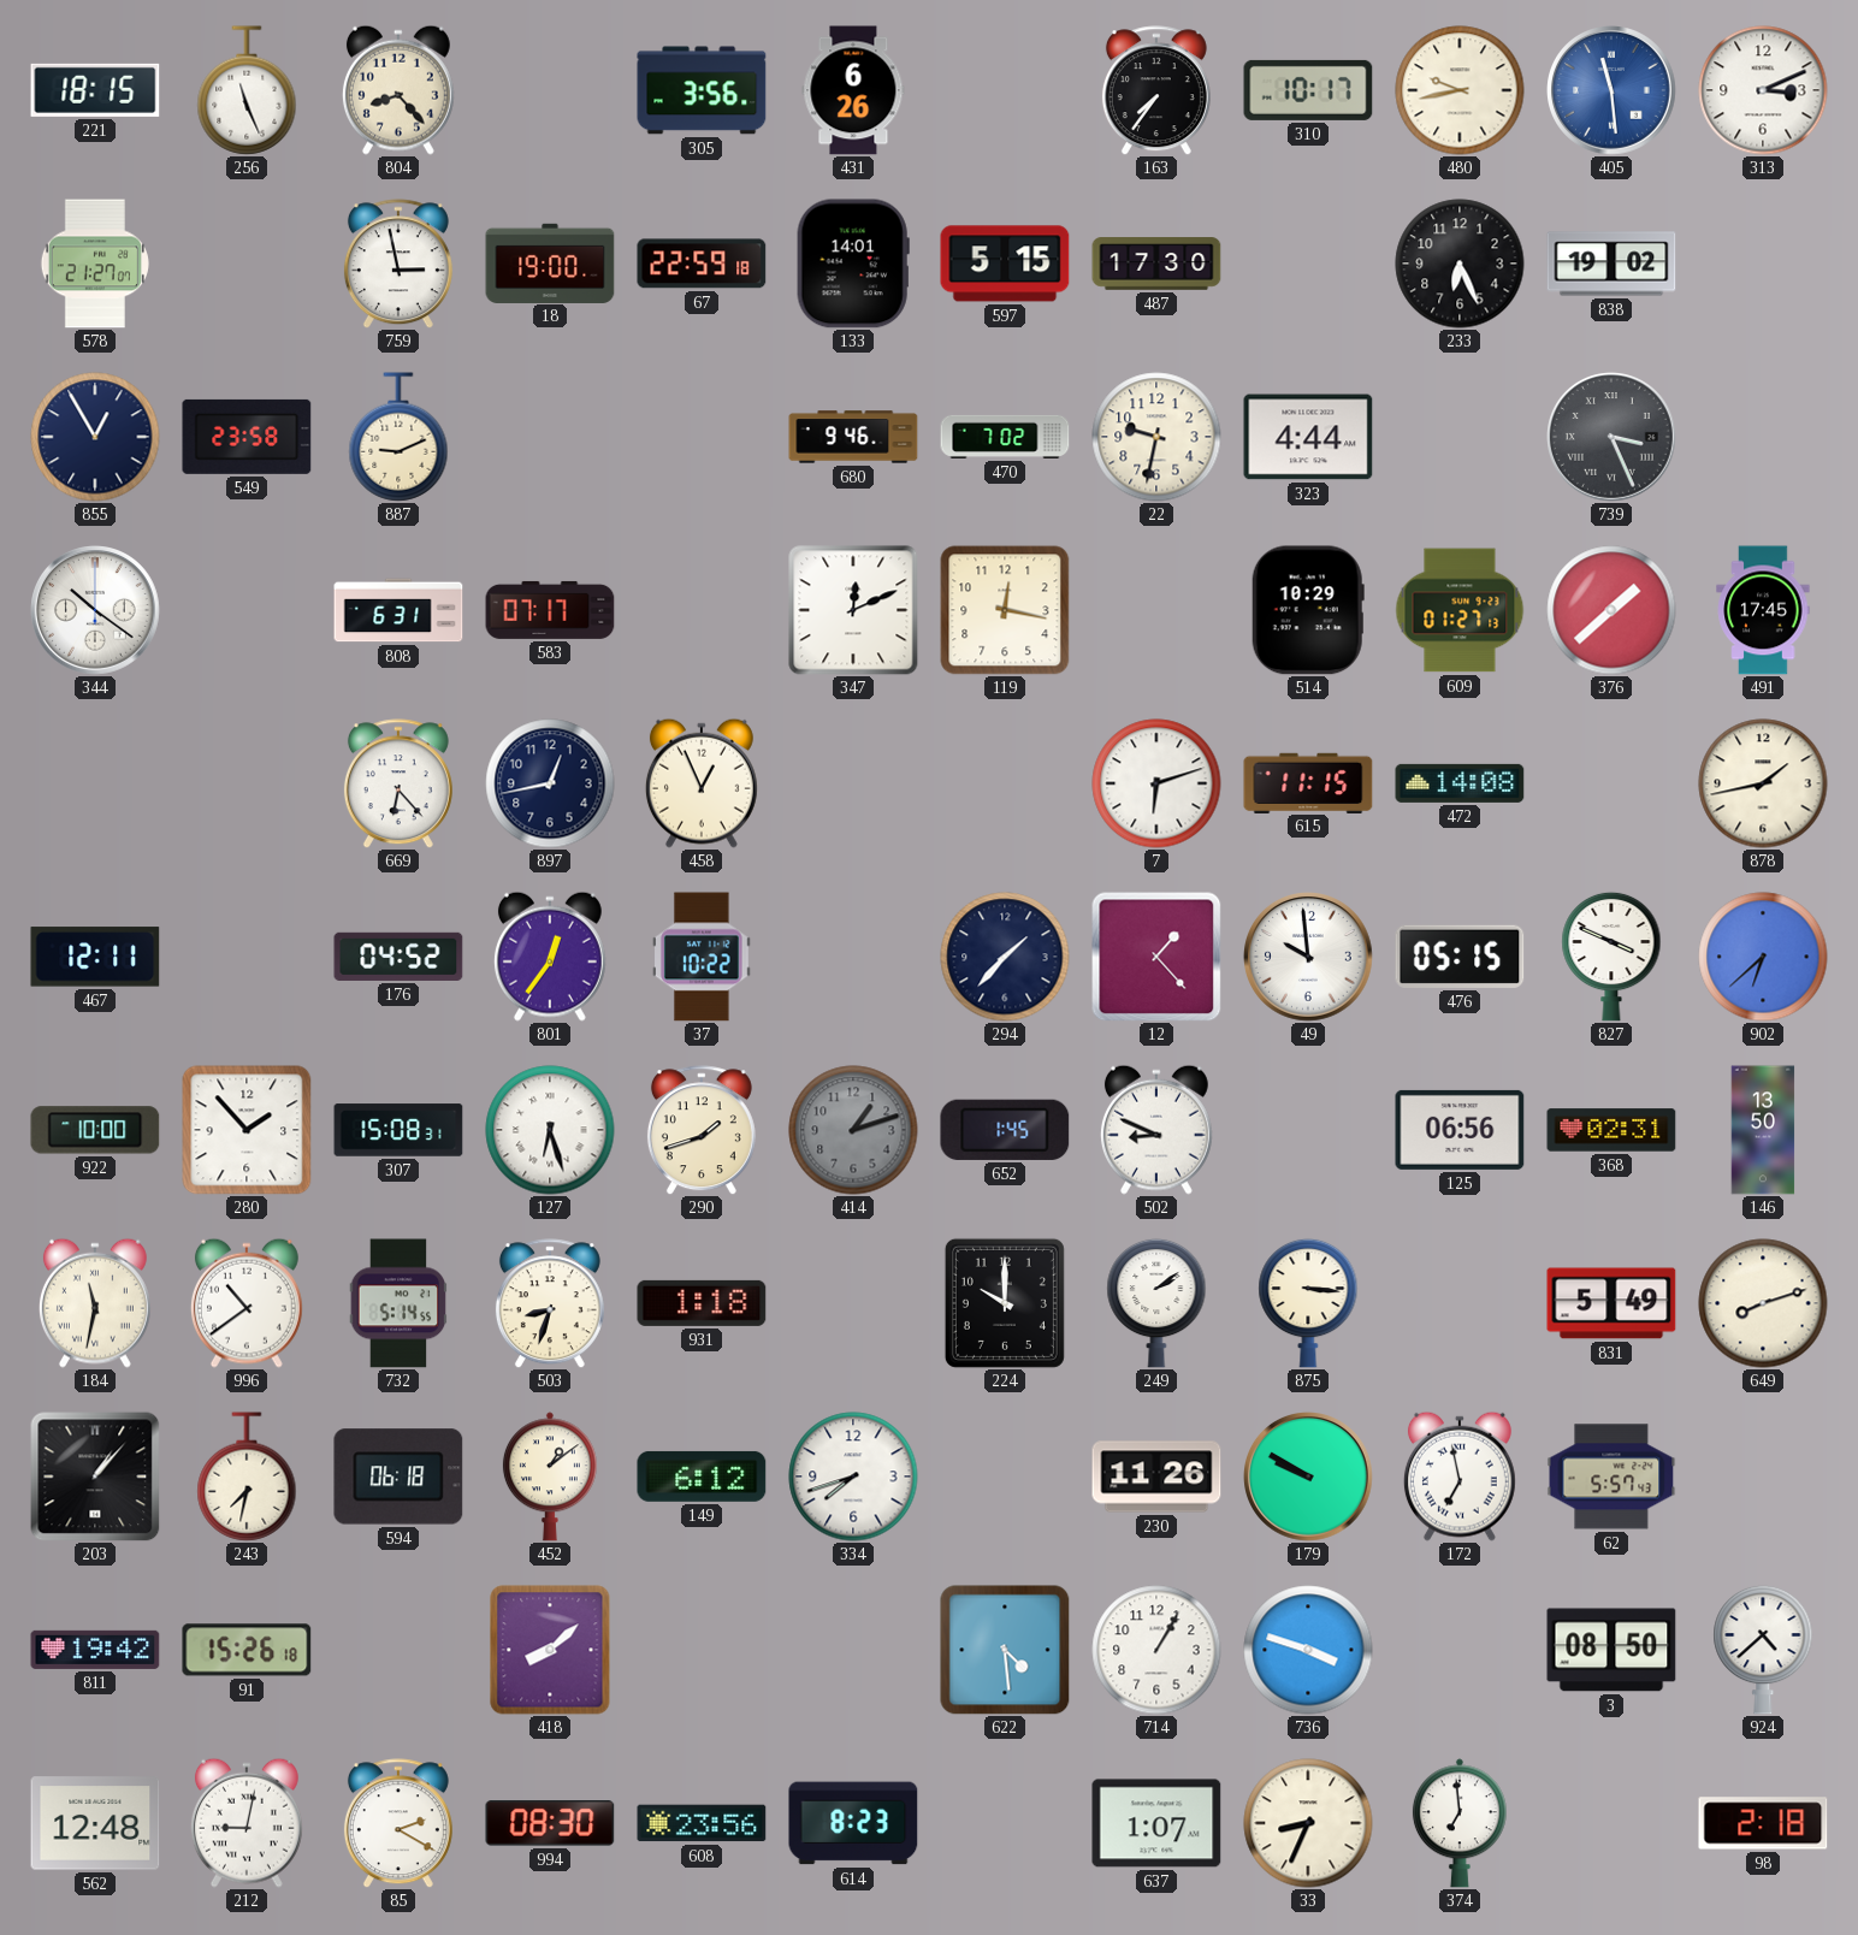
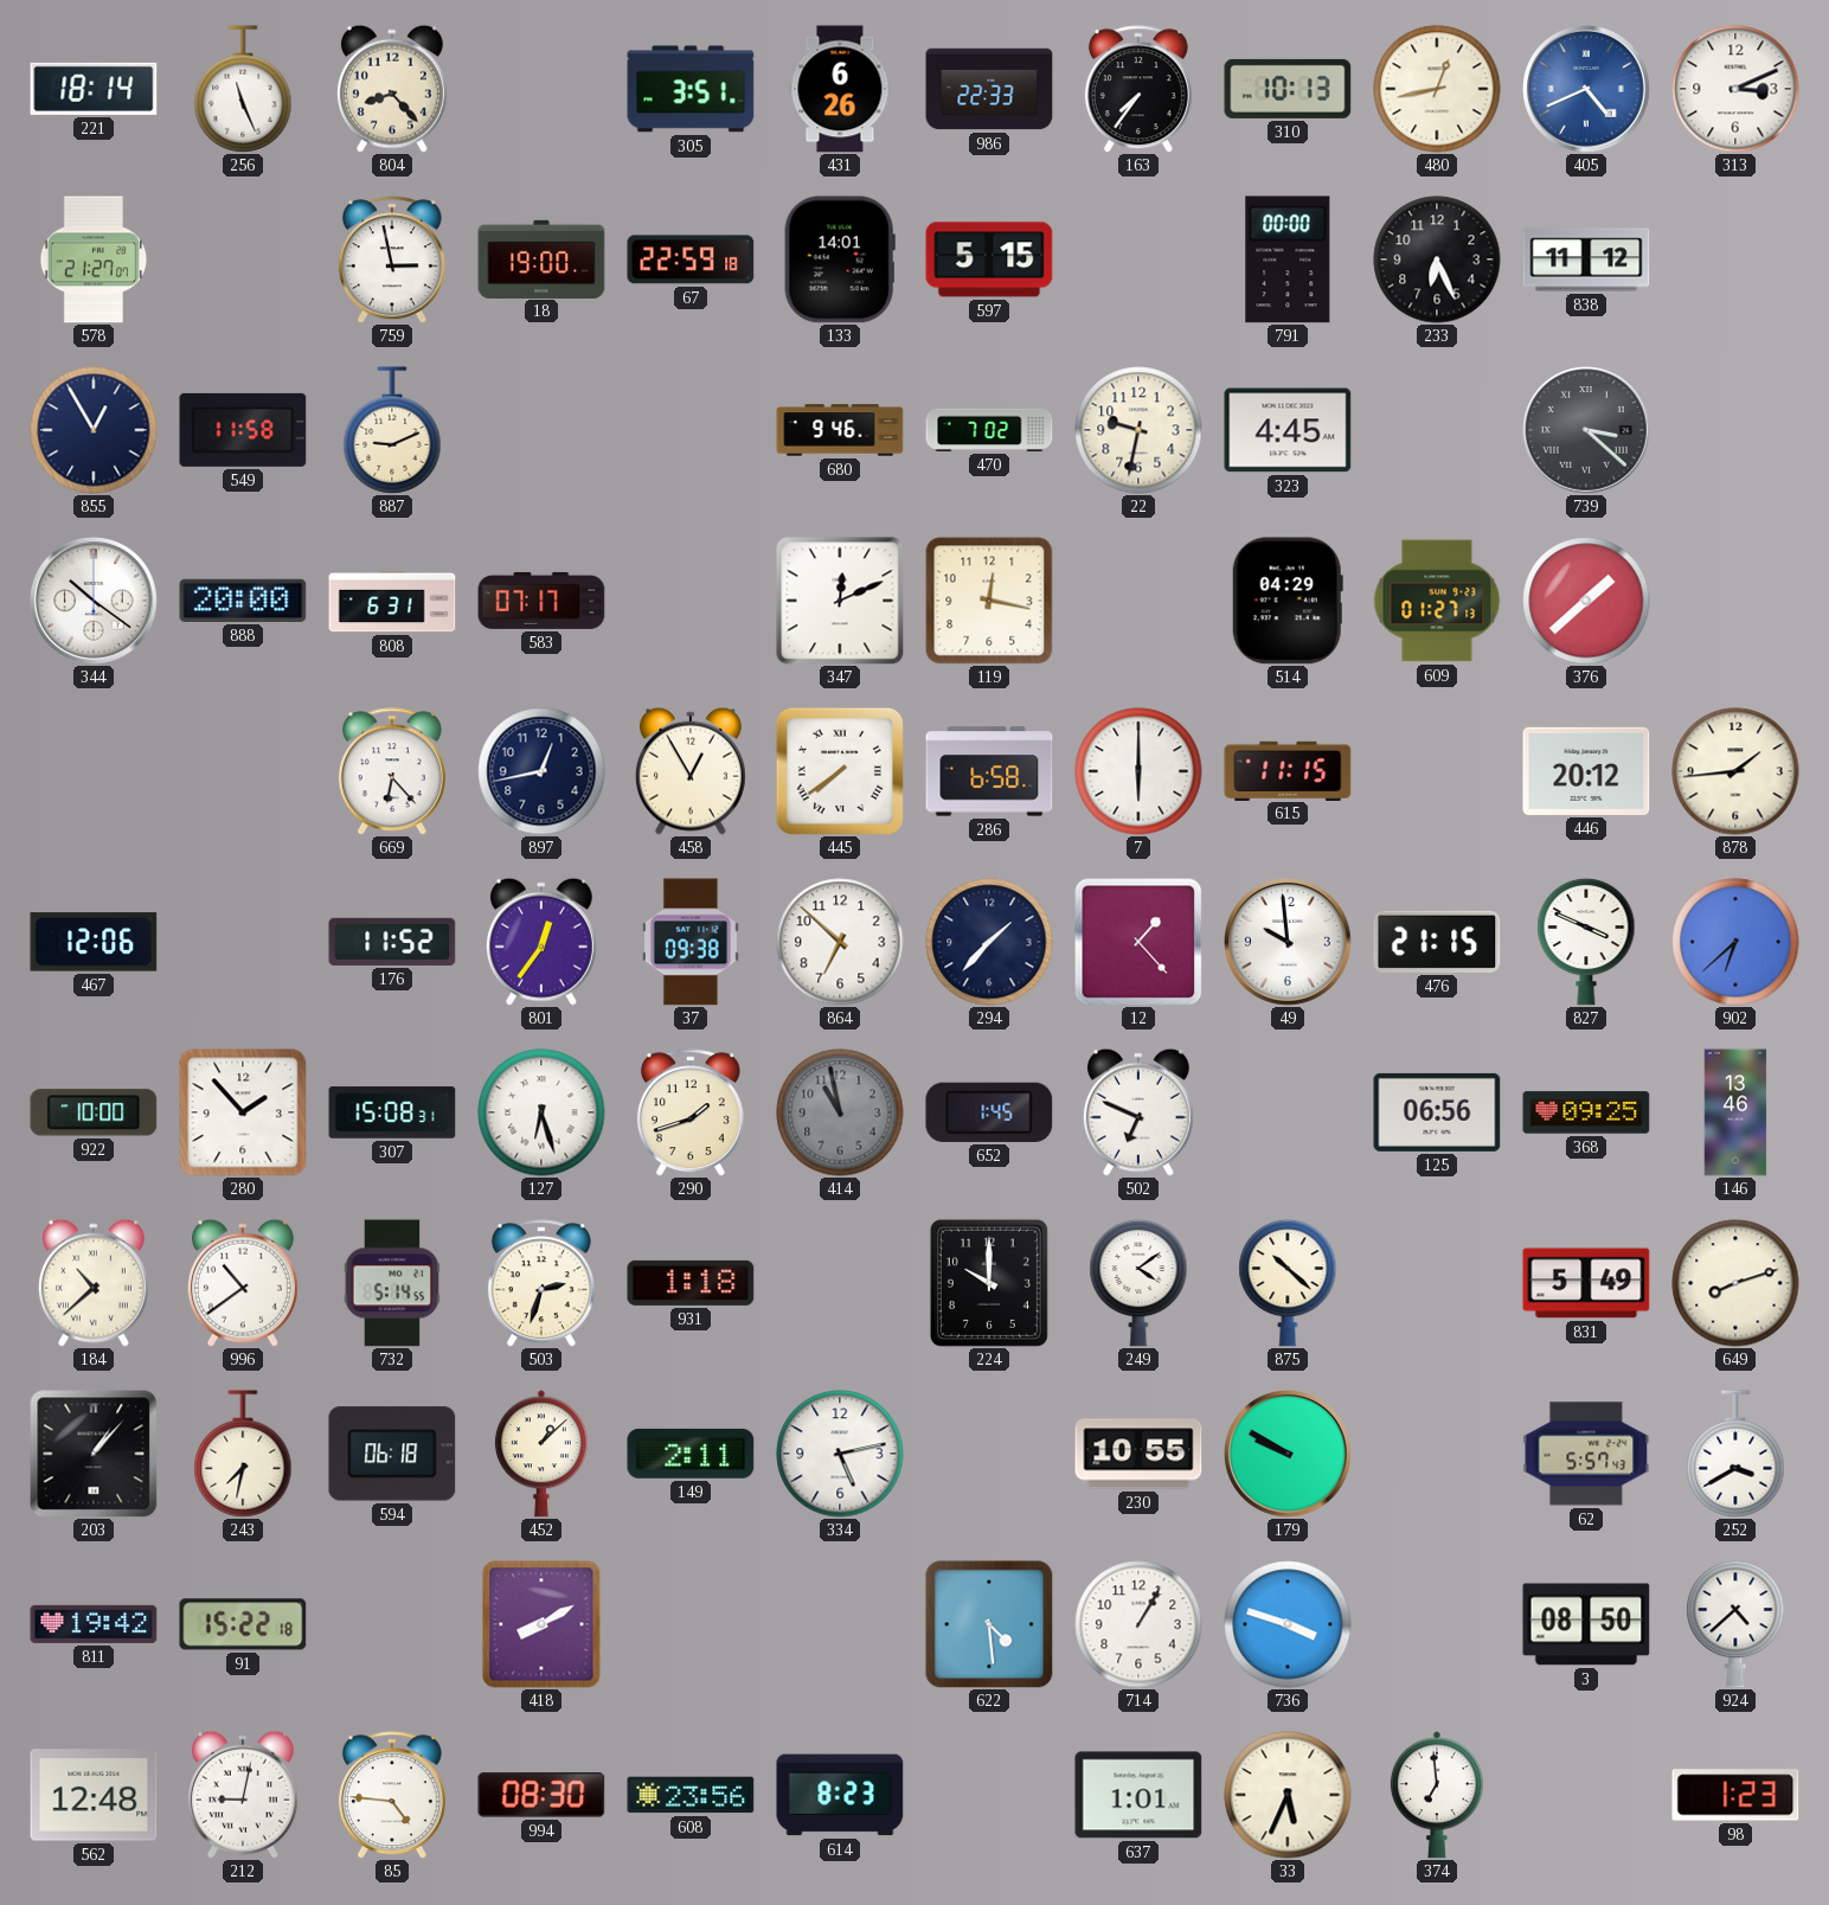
221: 18:15 -> 18:14
305: 3:56 -> 3:51
986: none -> 22:33
310: 10:17 -> 10:13
480: 9:43 -> 12:43
405: 11:29 -> 4:41
487: 17:30 -> none
791: none -> 00:00
838: 19:02 -> 11:12
549: 23:58 -> 11:58
323: 4:44 -> 4:45
739: 3:26 -> 3:22
888: none -> 20:00
514: 10:29 -> 04:29
491: 17:45 -> none
458: 12:56 -> 12:55
445: none -> 7:39
286: none -> 6:58
7: 6:12 -> 6:00
472: 14:08 -> none
446: none -> 20:12
878: 1:43 -> 1:44
467: 12:11 -> 12:06
176: 04:52 -> 11:52
37: 10:22 -> 09:38
864: none -> 6:52
476: 05:15 -> 21:15
414: 1:12 -> 10:58
502: 8:49 -> 6:49
368: 02:31 -> 09:25
146: 13:50 -> 13:46
184: 11:32 -> 10:38
503: 8:33 -> 2:33
249: 2:09 -> 4:09
875: 3:16 -> 10:22
452: 1:09 -> 1:08
149: 6:12 -> 2:11
334: 7:42 -> 5:13
230: 11:26 -> 10:55
172: 6:58 -> none
252: none -> 3:40
91: 15:26 -> 15:22
418: 8:08 -> 8:10
85: 2:20 -> 4:46
637: 1:07 -> 1:01
33: 8:34 -> 5:34
98: 2:18 -> 1:23
